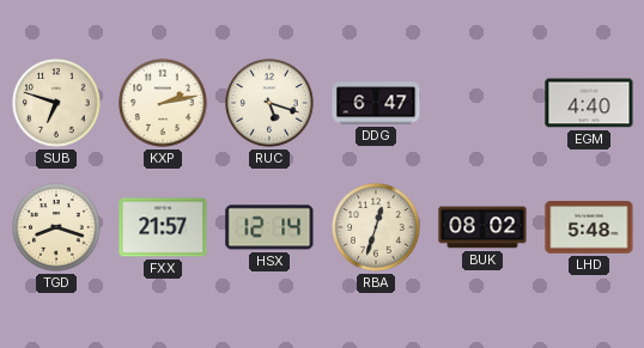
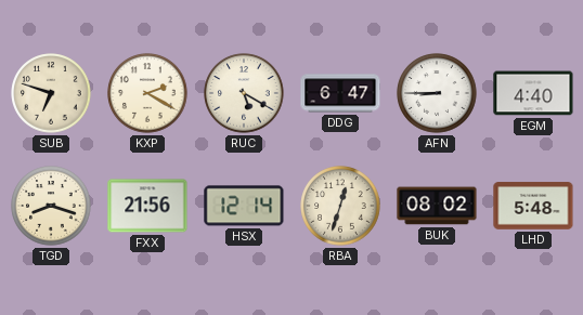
KXP: 2:13 -> 2:20
RUC: 5:18 -> 5:20
AFN: none -> 8:45
FXX: 21:57 -> 21:56
